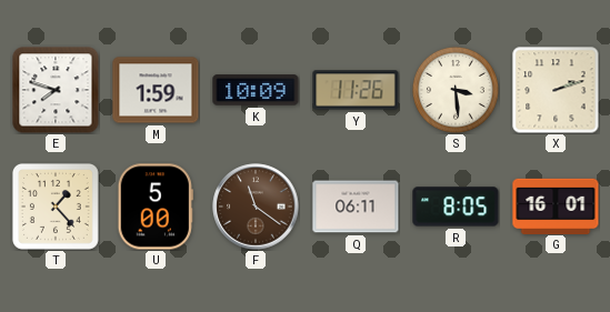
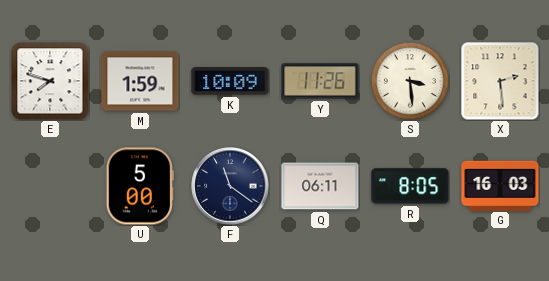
X: 2:12 -> 2:29
T: 1:23 -> none
F dial: brown -> navy
G: 16:01 -> 16:03
